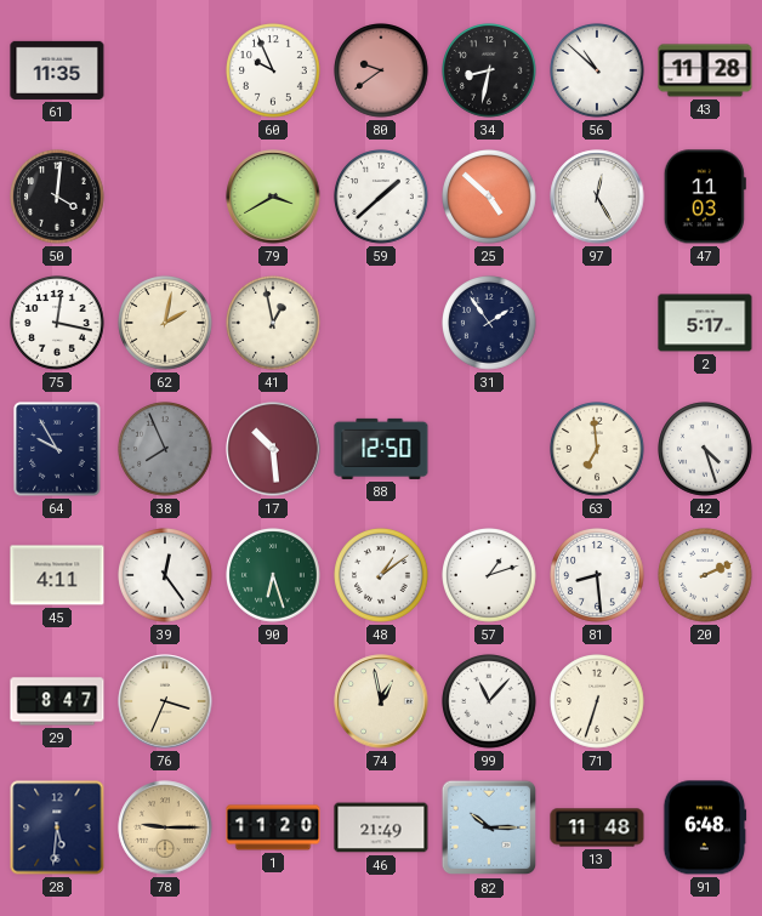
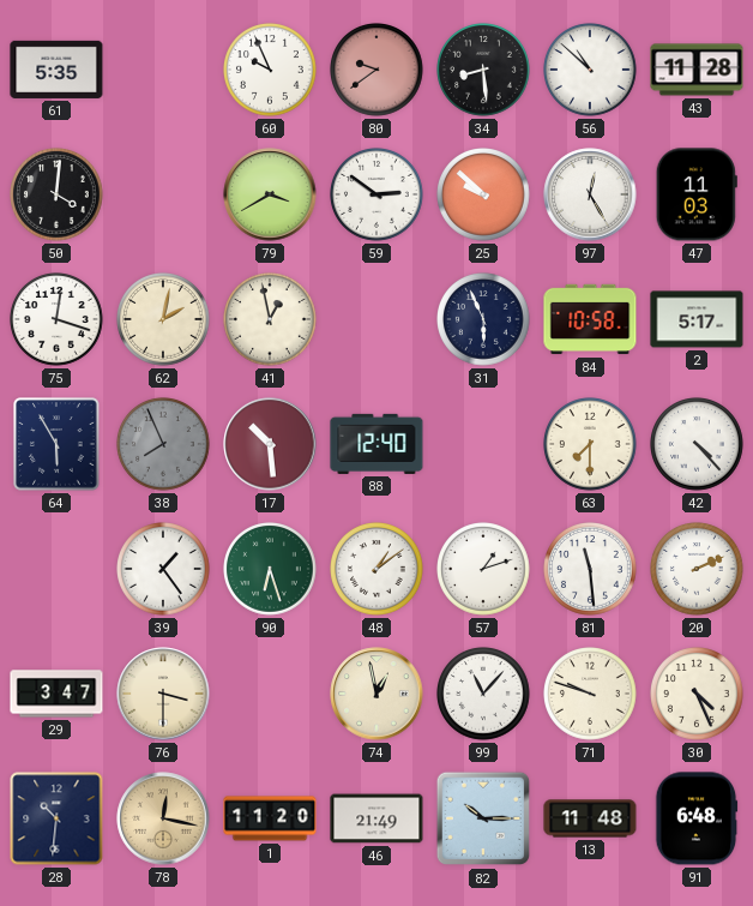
61: 11:35 -> 5:35
34: 8:32 -> 8:29
59: 1:38 -> 2:51
25: 4:52 -> 9:52
75: 12:17 -> 12:18
31: 1:54 -> 5:56
84: none -> 10:58
64: 9:55 -> 5:55
88: 12:50 -> 12:40
63: 6:59 -> 7:30
42: 4:27 -> 4:23
45: 4:11 -> none
39: 12:24 -> 1:24
81: 8:29 -> 11:29
29: 8:47 -> 3:47
76: 3:34 -> 3:30
71: 6:33 -> 9:48
30: none -> 4:26
28: 5:31 -> 10:31
78: 9:15 -> 12:17
